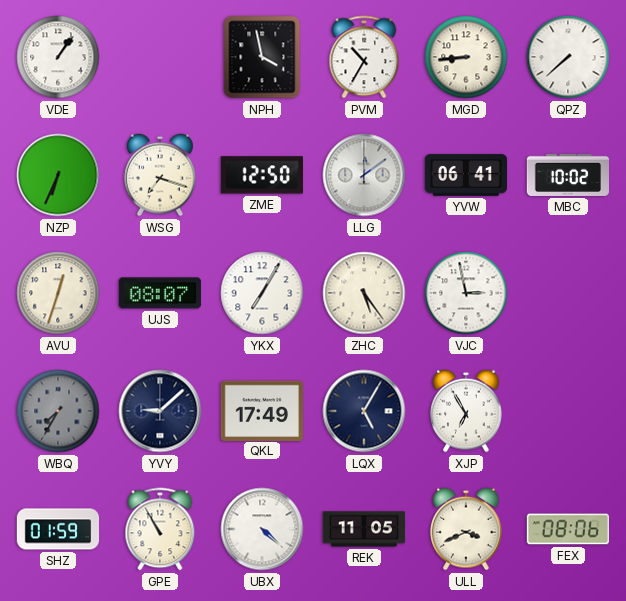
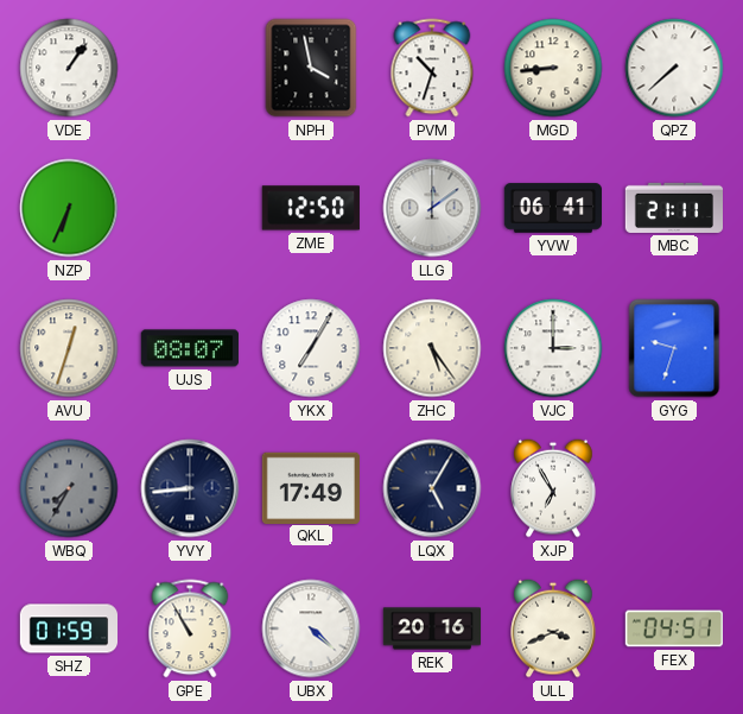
PVM: 10:35 -> 10:33
WSG: 7:18 -> none
MBC: 10:02 -> 21:11
VJC: 2:58 -> 3:00
GYG: none -> 9:33
YVY: 9:08 -> 8:44
REK: 11:05 -> 20:16
FEX: 08:06 -> 04:51
